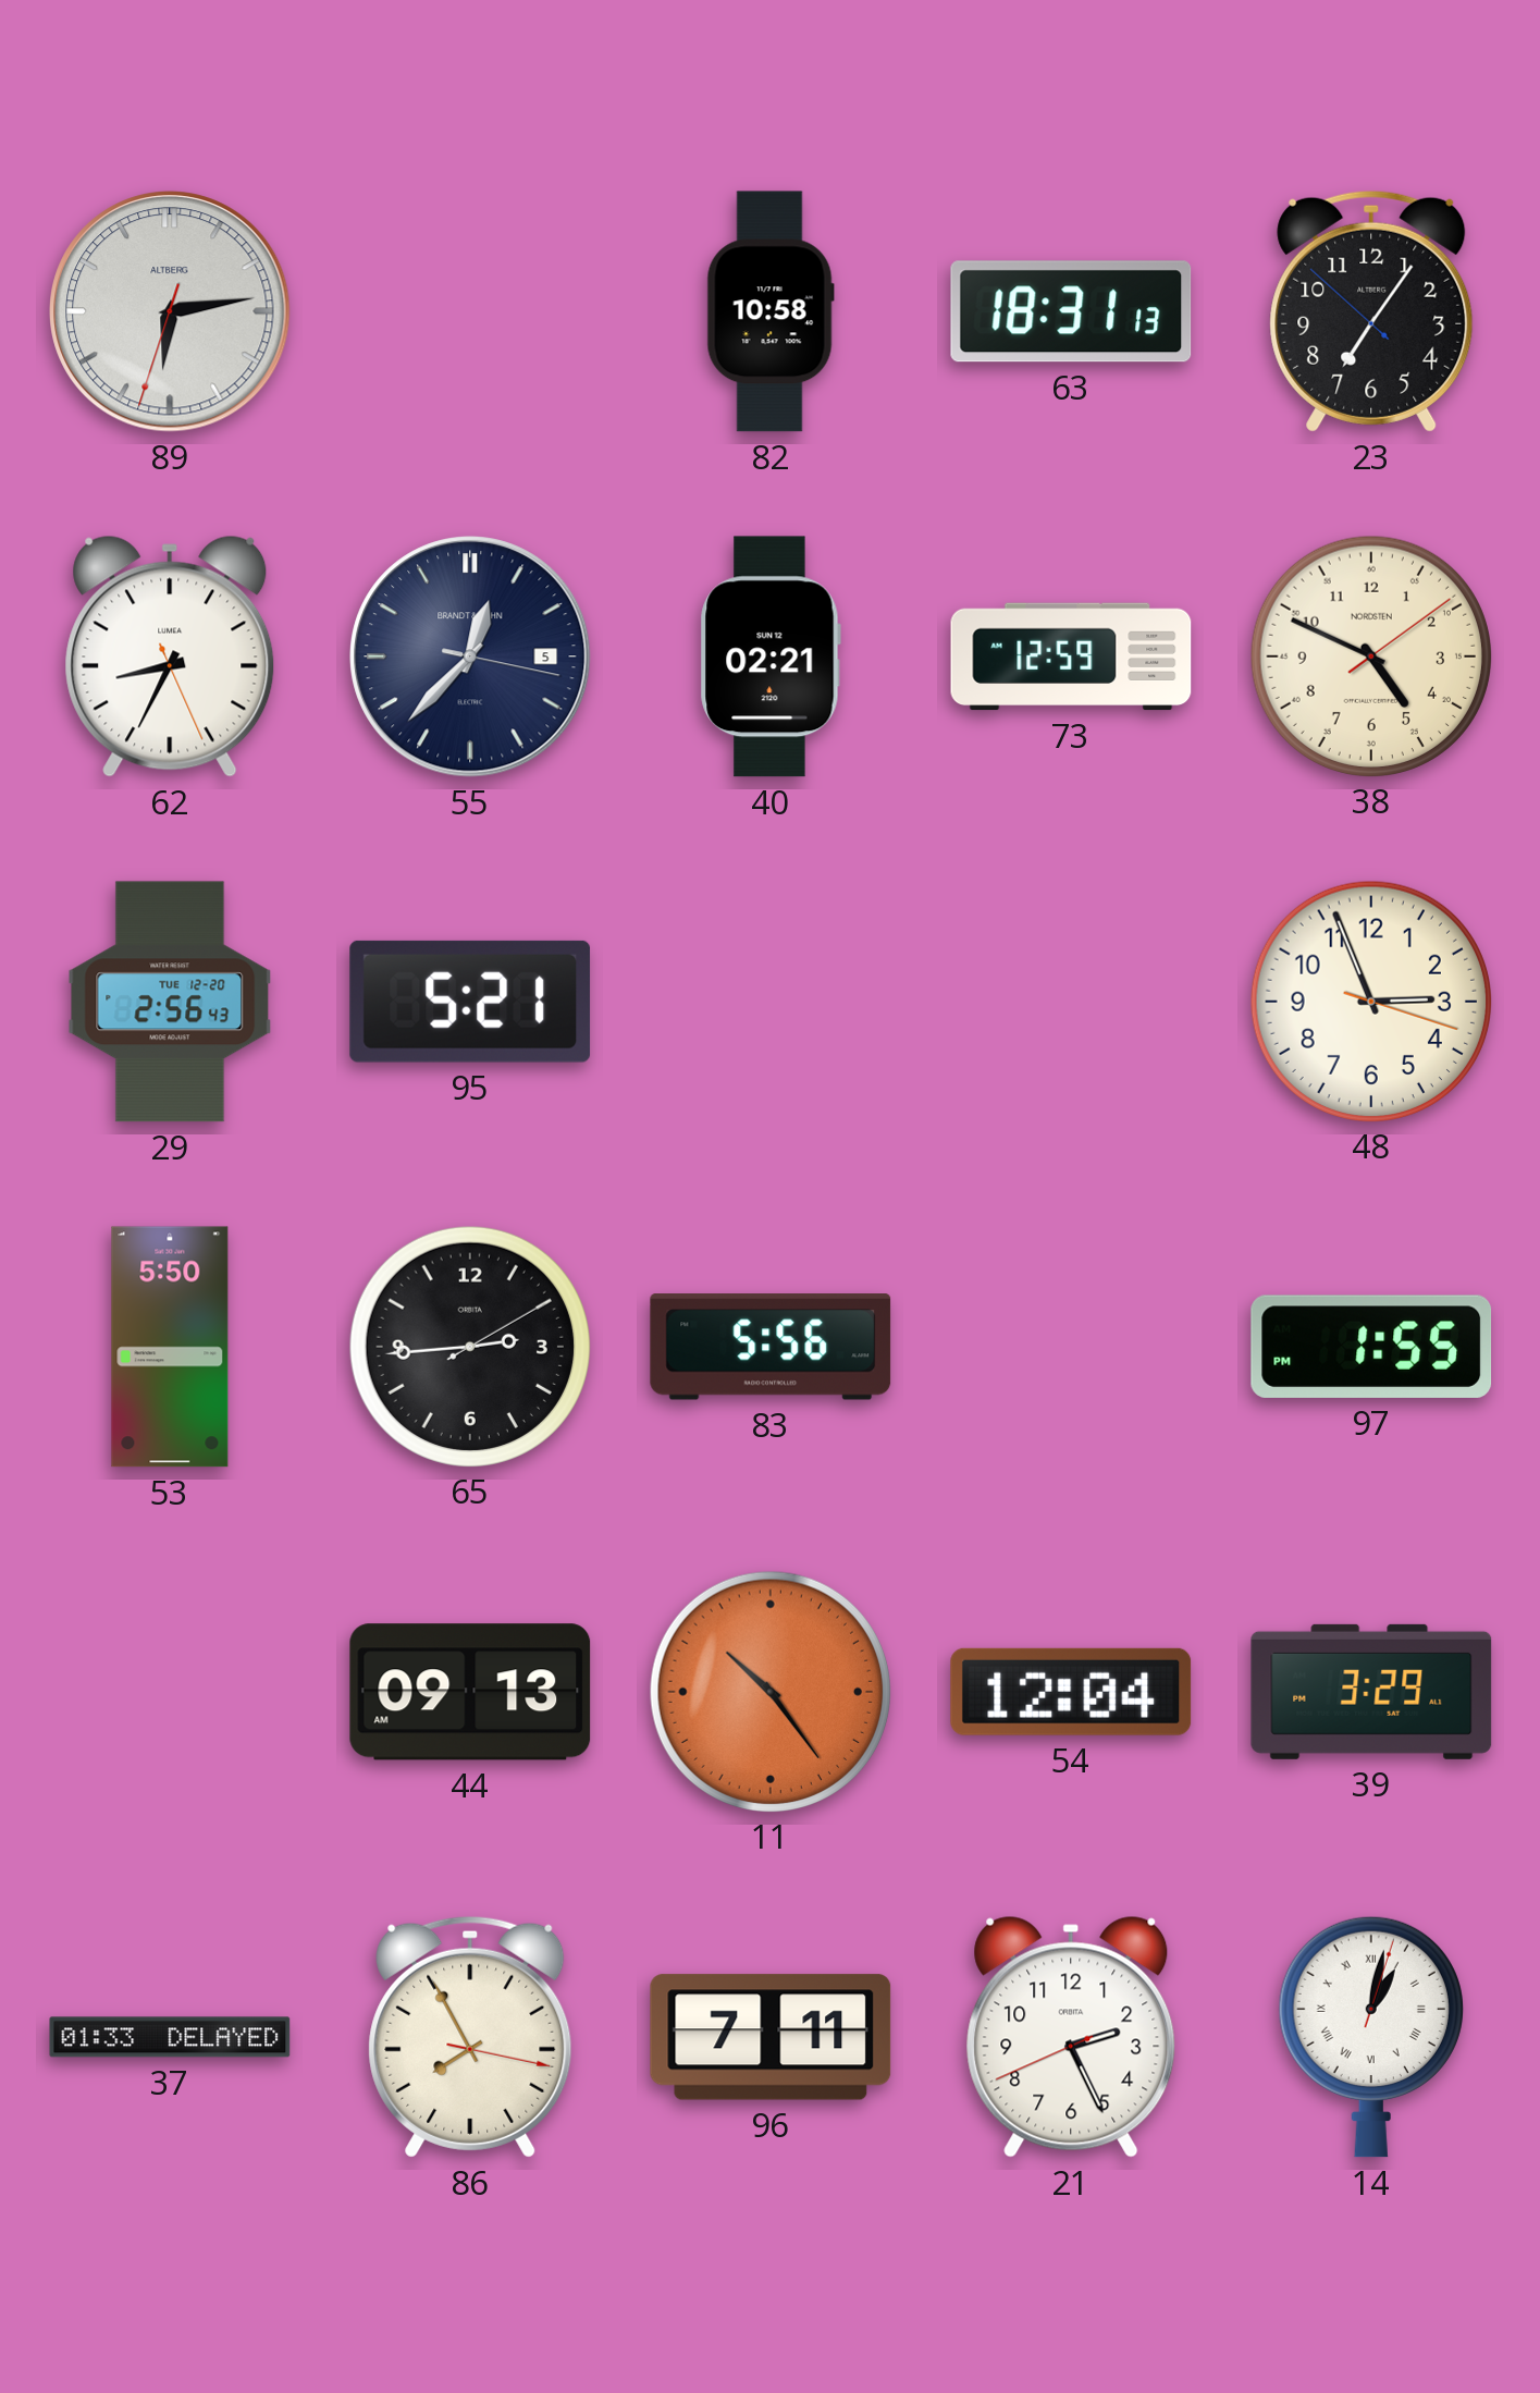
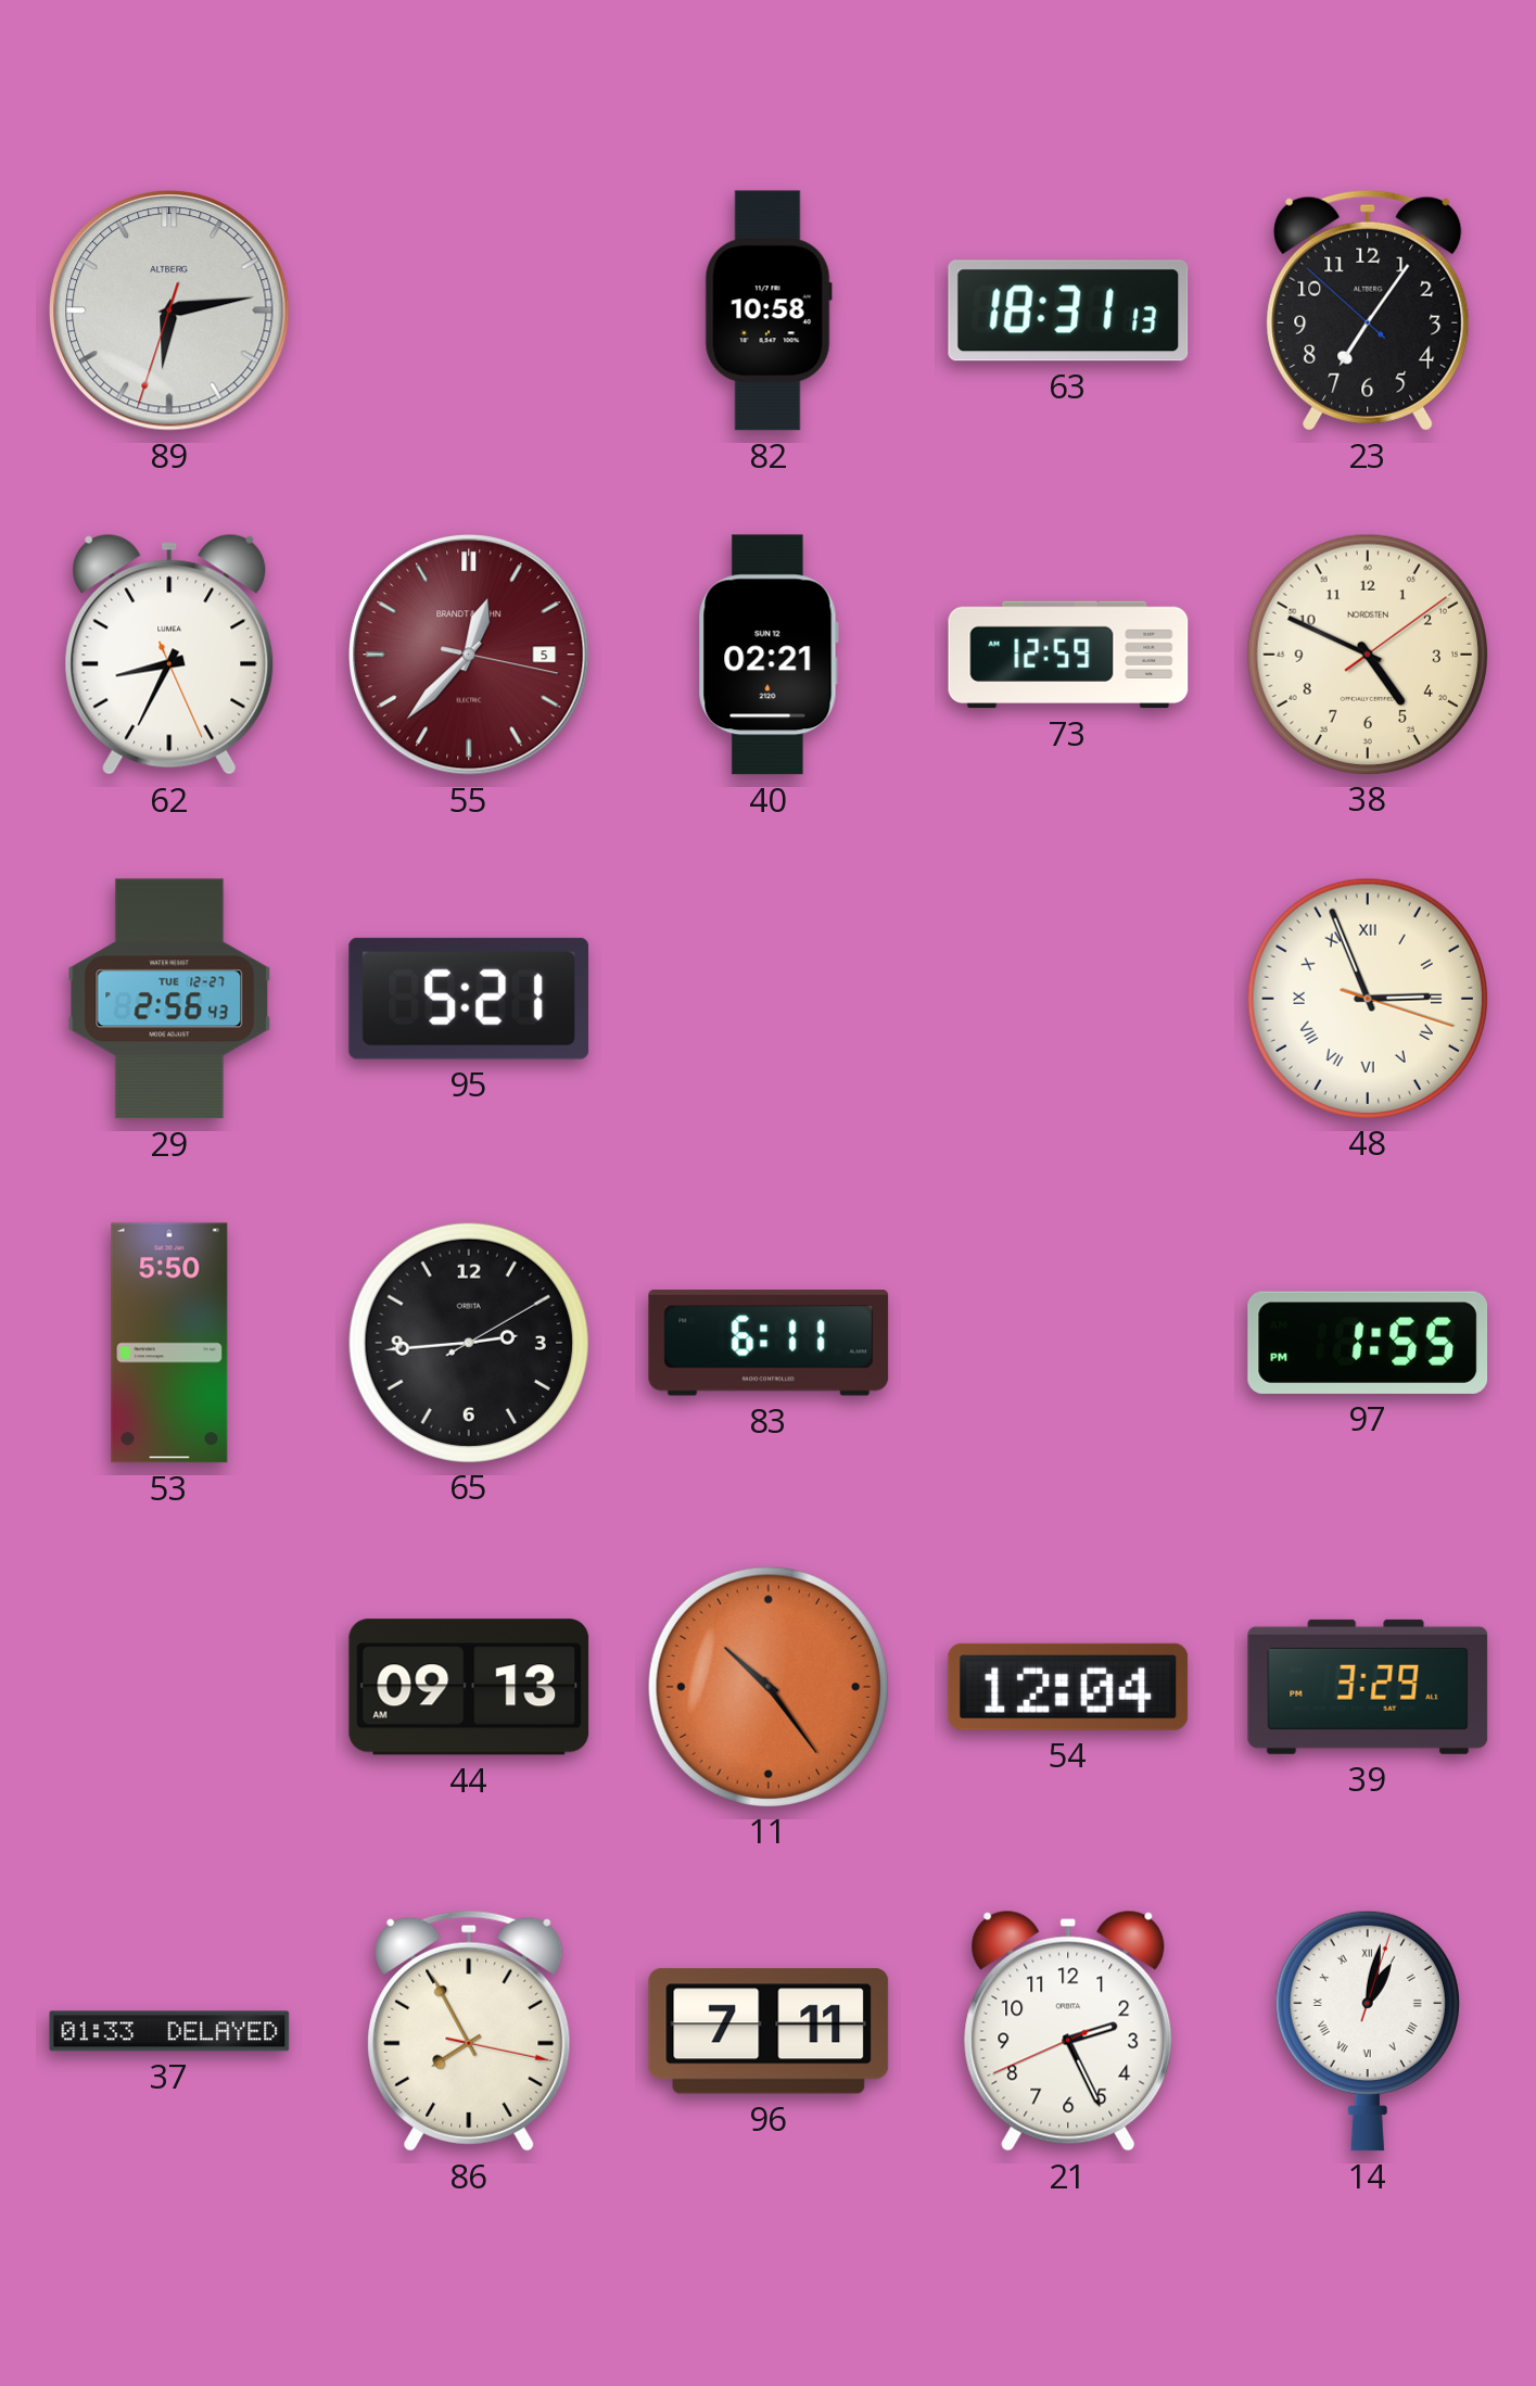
55 dial: navy -> burgundy
29 date: TUE 12-20 -> TUE 12-27
48 numerals: Arabic -> Roman
83: 5:56 -> 6:11
